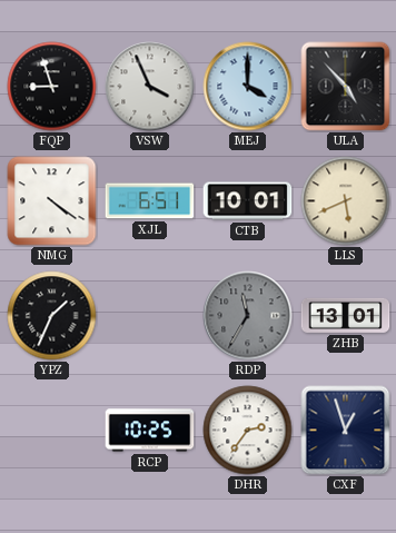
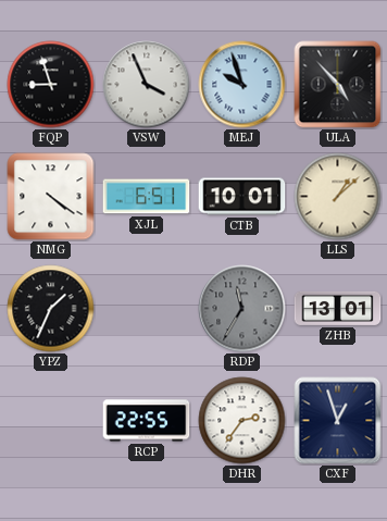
MEJ: 4:00 -> 9:57
LLS: 5:41 -> 1:08
RCP: 10:25 -> 22:55
